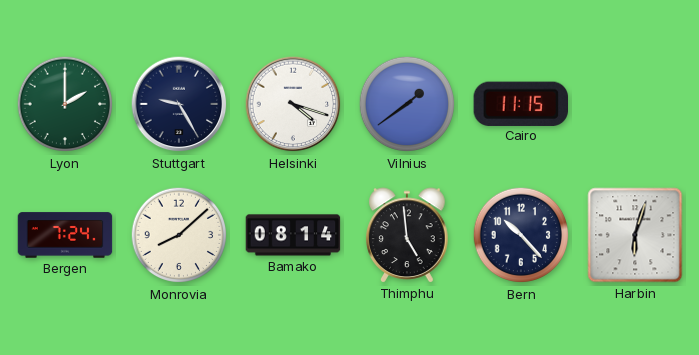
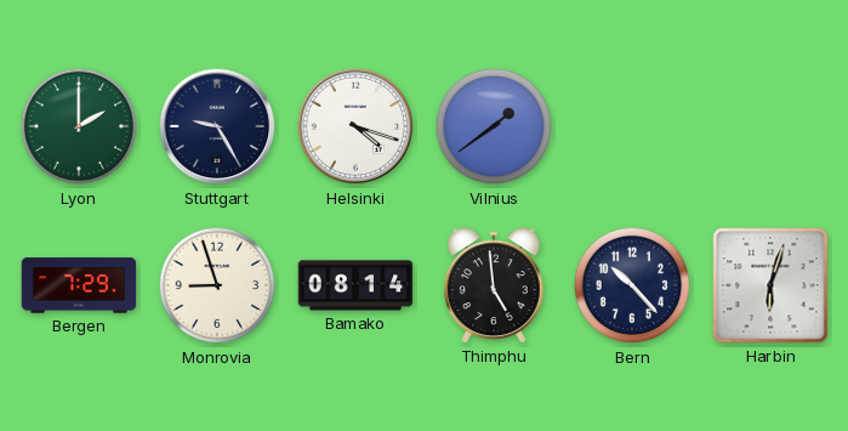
Cairo: 11:15 -> none
Bergen: 7:24 -> 7:29
Monrovia: 8:08 -> 8:57
